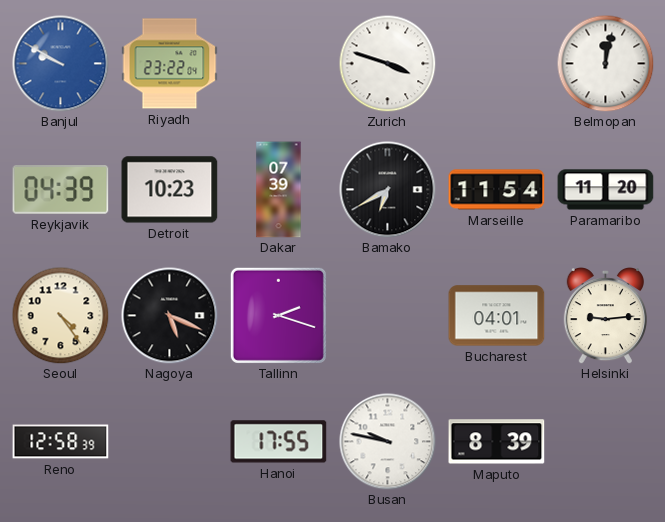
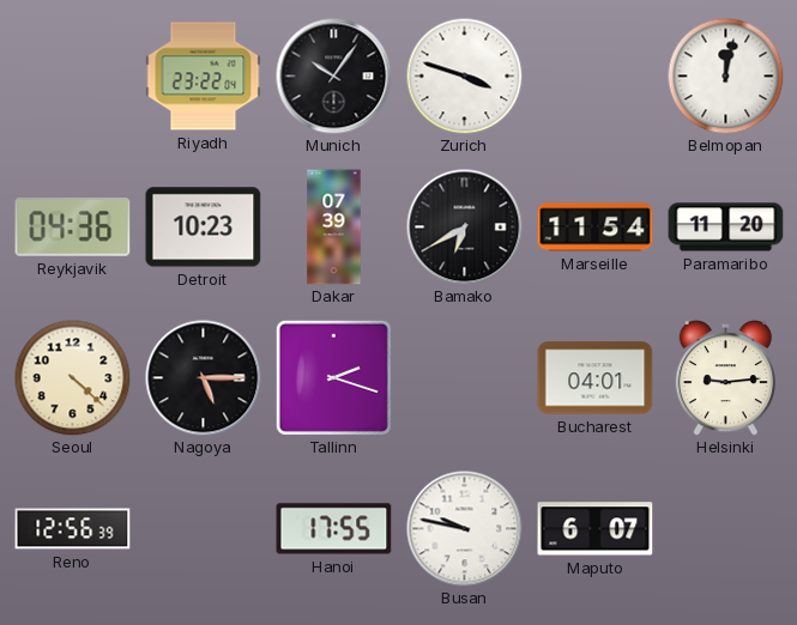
Banjul: 9:50 -> none
Munich: none -> 10:06
Reykjavik: 04:39 -> 04:36
Seoul: 4:24 -> 4:22
Nagoya: 5:19 -> 5:15
Reno: 12:58 -> 12:56
Maputo: 8:39 -> 6:07
